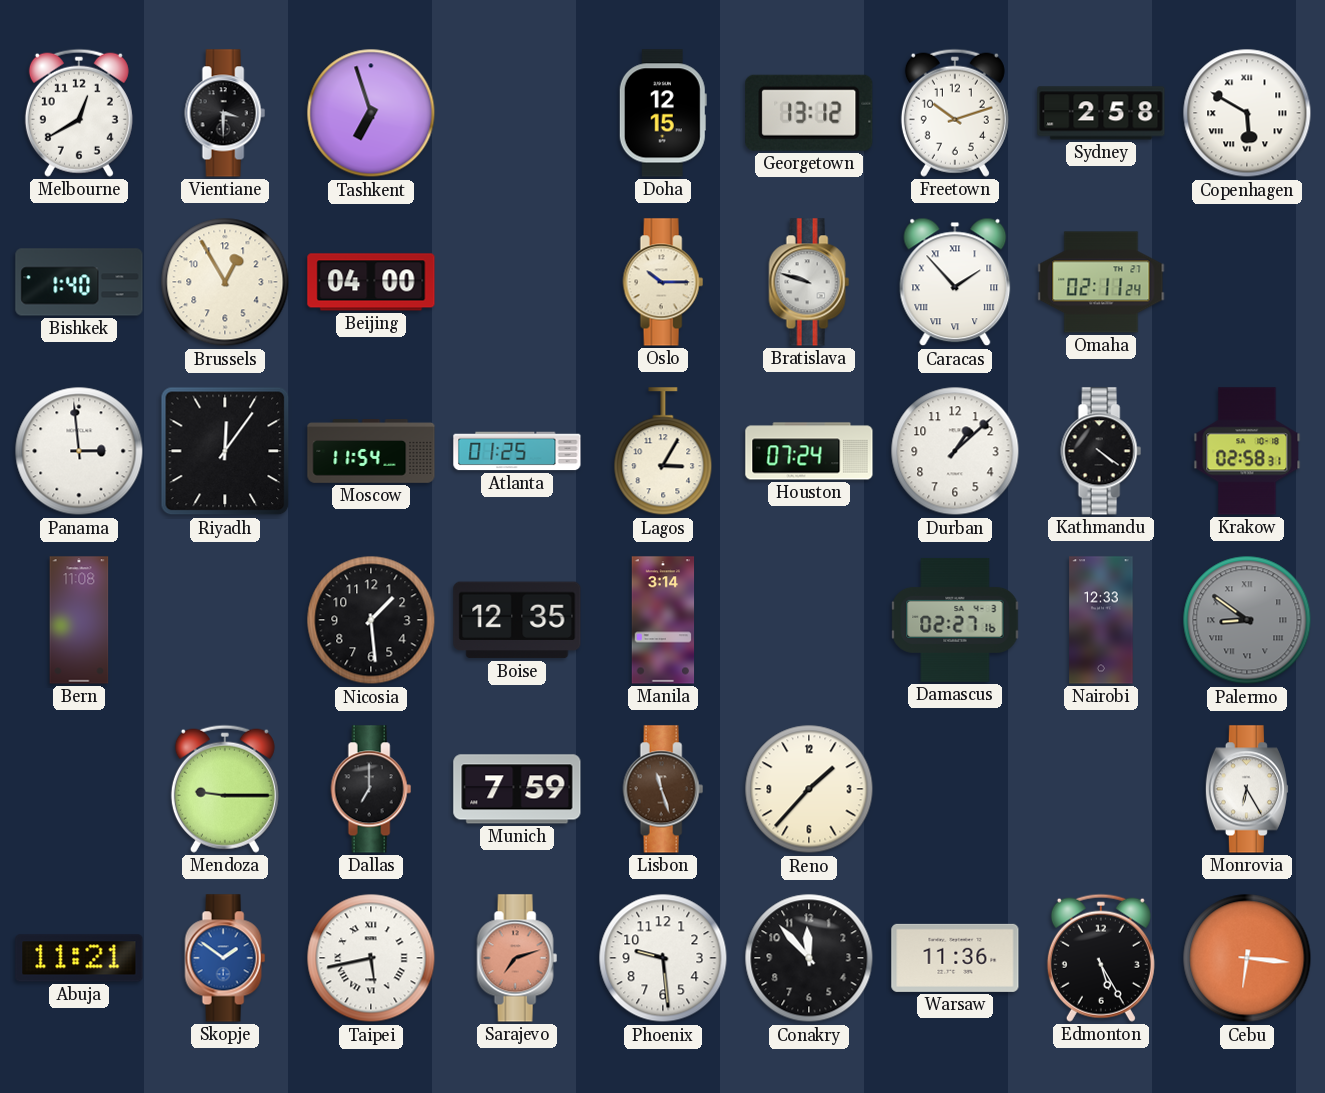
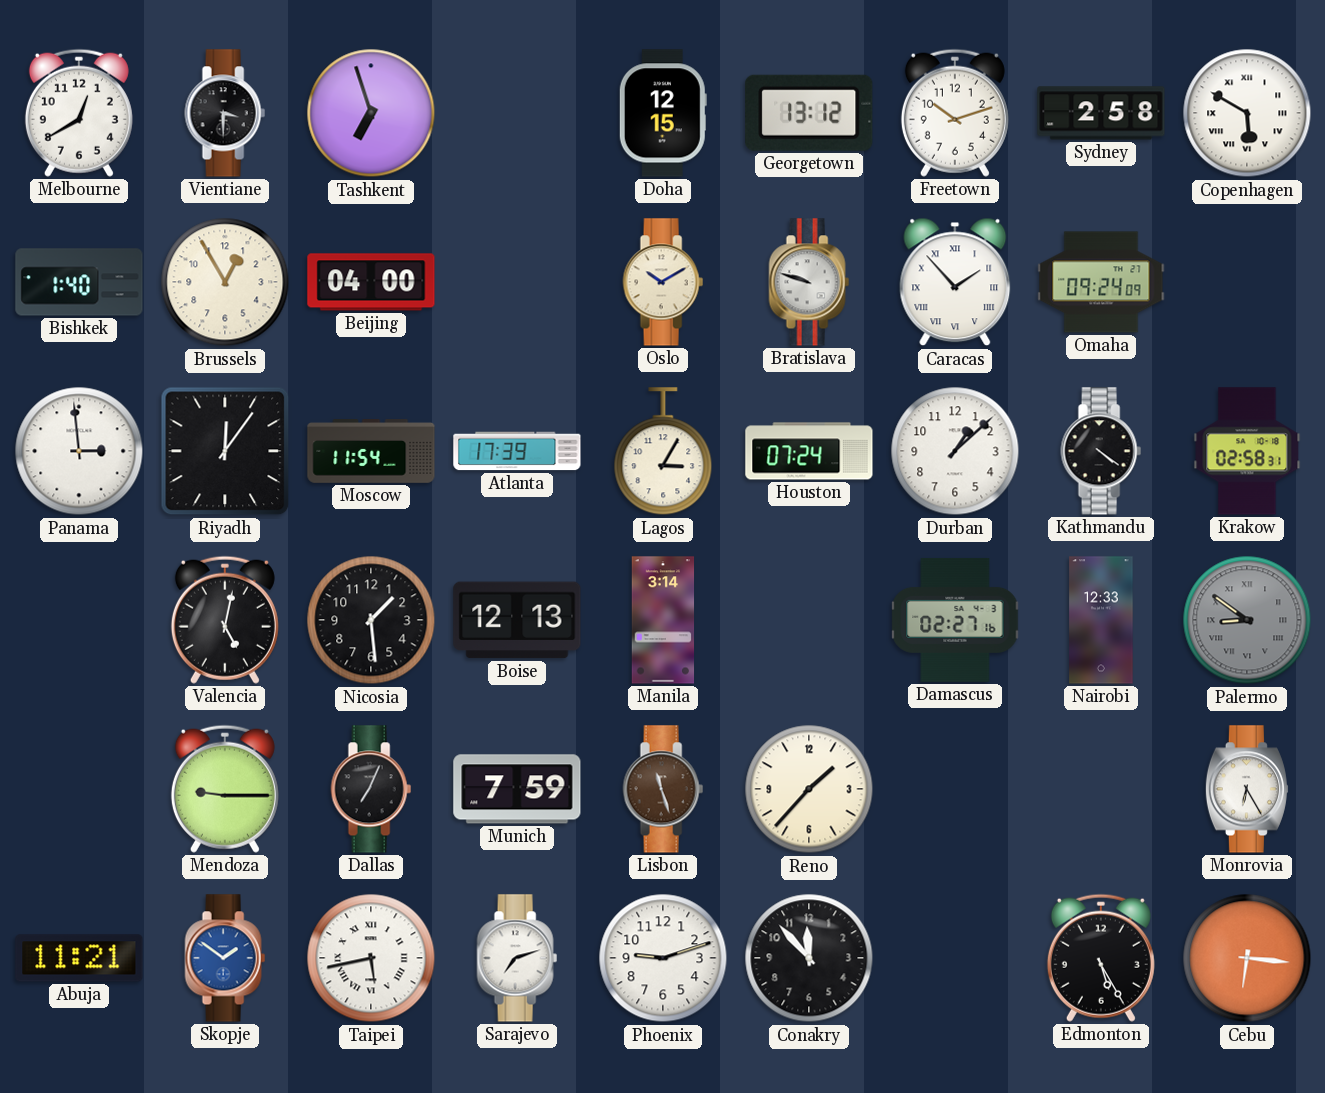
Oslo: 10:15 -> 10:10
Omaha: 02:11 -> 09:24
Atlanta: 01:25 -> 17:39
Bern: 11:08 -> none
Valencia: none -> 5:02
Boise: 12:35 -> 12:13
Dallas: 7:00 -> 7:04
Sarajevo dial: salmon -> white
Phoenix: 9:29 -> 9:12
Warsaw: 11:36 -> none
